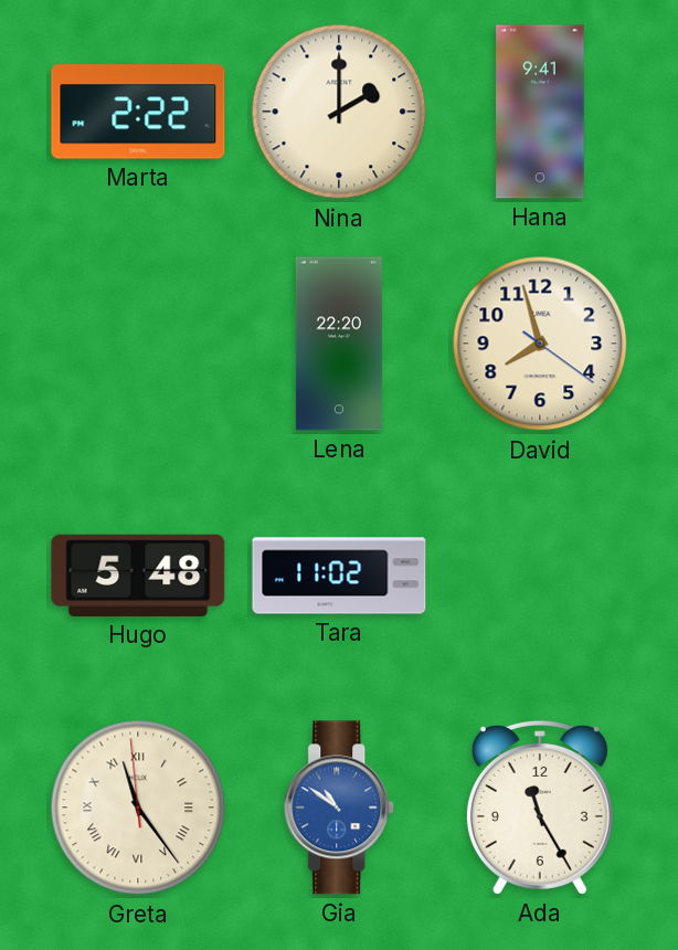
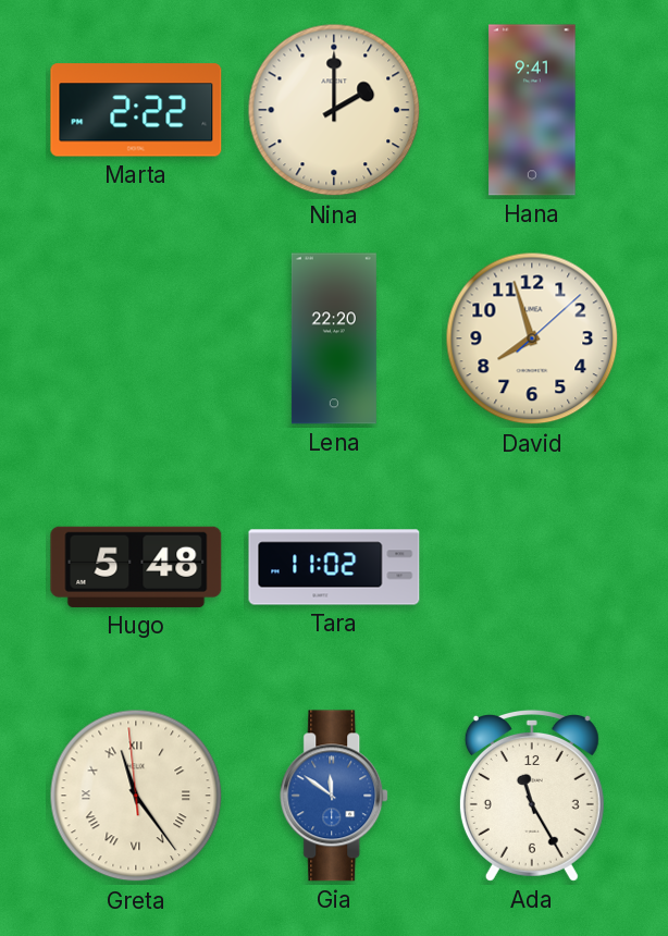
David: 7:57:21 -> 7:57:08
Gia: 10:51 -> 11:51
